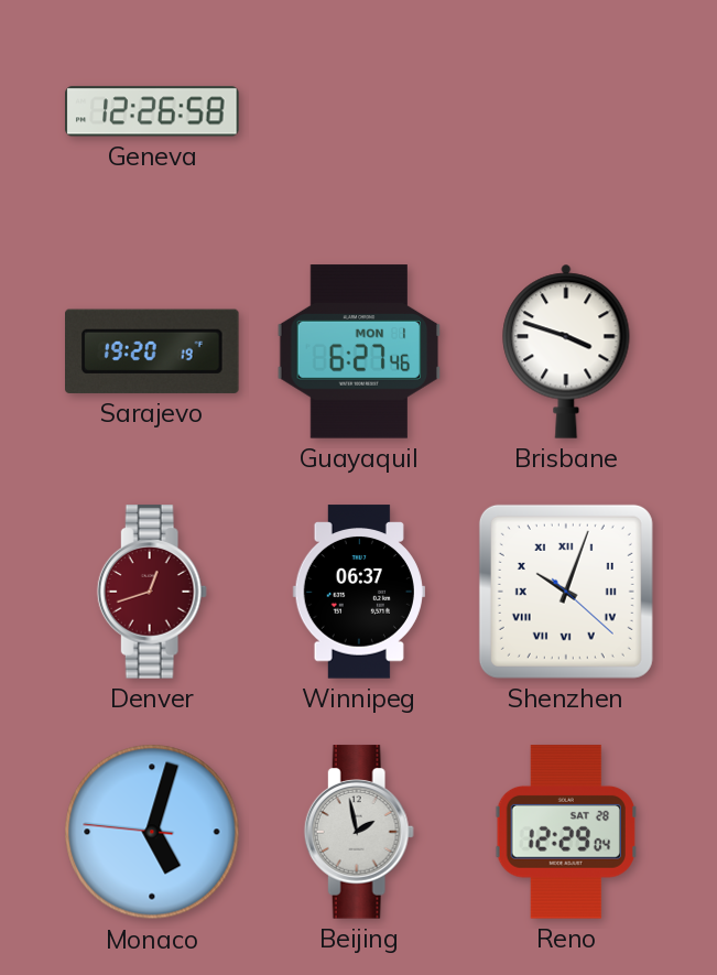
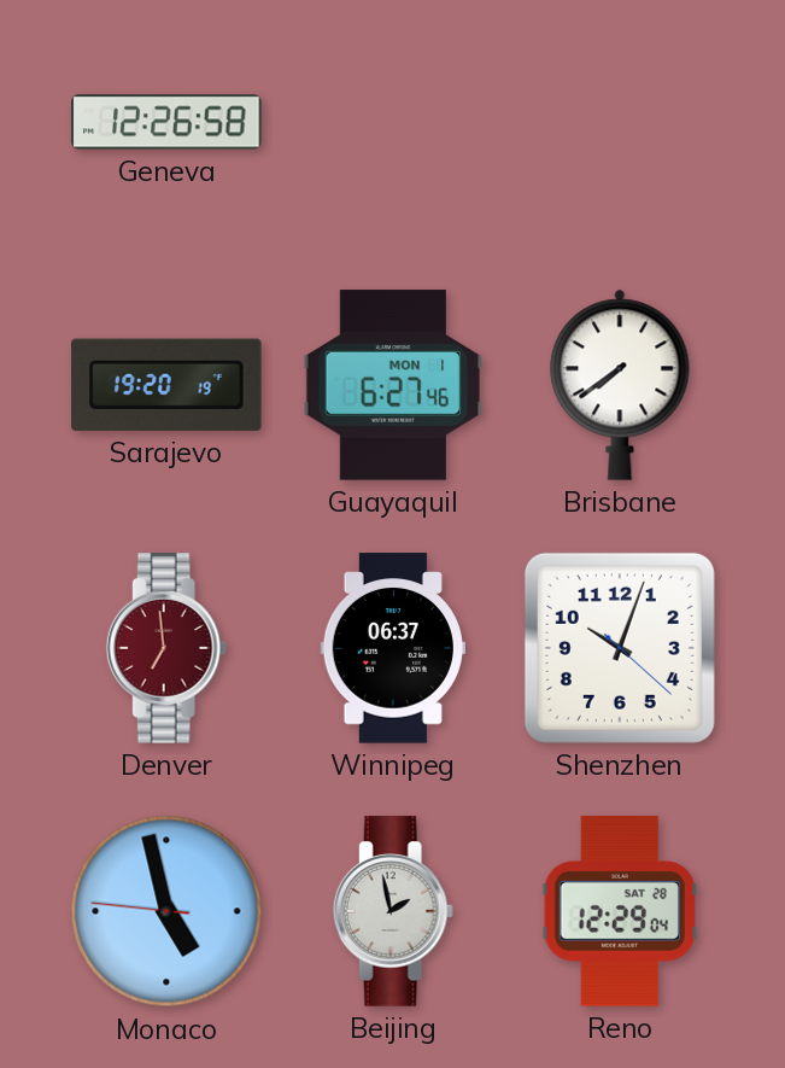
Brisbane: 3:48 -> 7:39
Denver: 12:42 -> 6:59
Shenzhen numerals: Roman -> Arabic
Monaco: 5:02 -> 4:57
